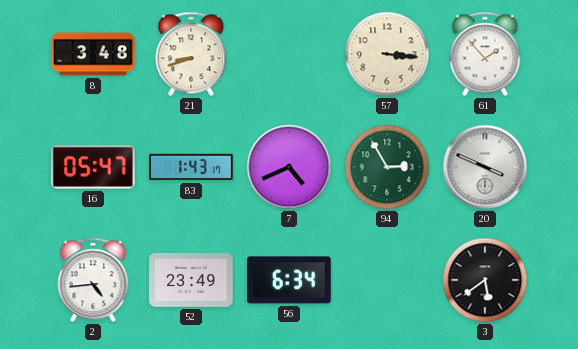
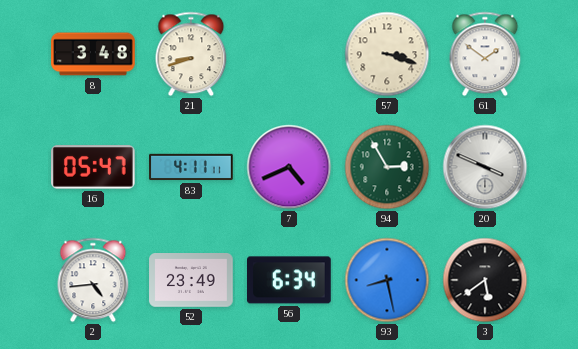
57: 3:16 -> 3:18
61: 1:53 -> 1:51
83: 1:43 -> 4:11
93: none -> 8:28
